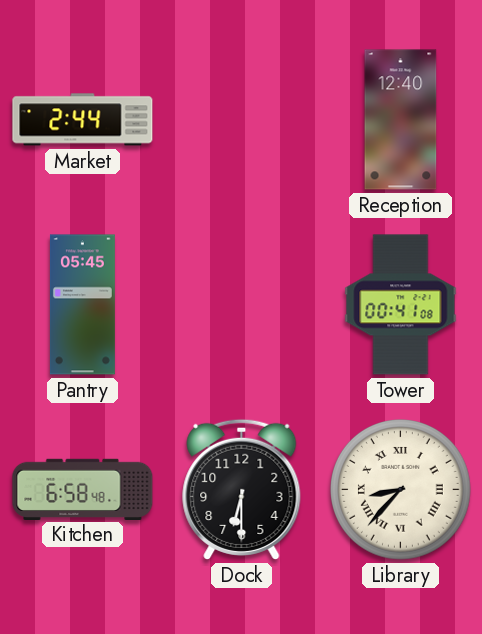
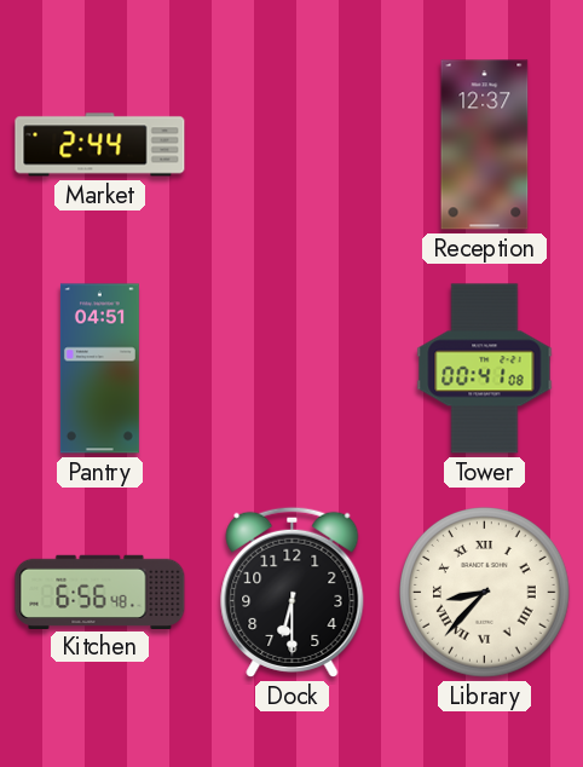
Reception: 12:40 -> 12:37
Pantry: 05:45 -> 04:51
Kitchen: 6:58 -> 6:56
